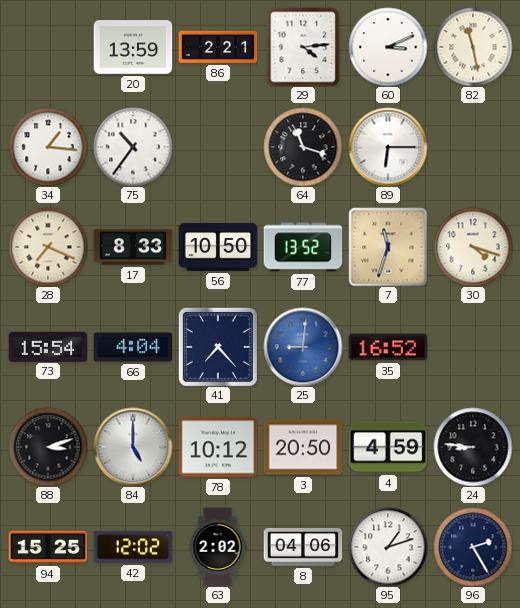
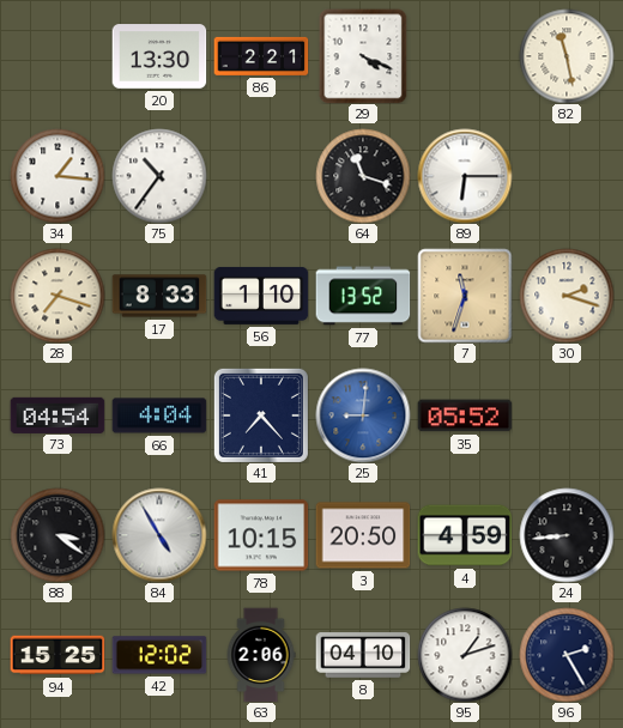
20: 13:59 -> 13:30
29: 4:14 -> 4:19
60: 3:11 -> none
28: 7:19 -> 7:18
56: 10:50 -> 1:10
30: 4:18 -> 2:18
73: 15:54 -> 04:54
35: 16:52 -> 05:52
88: 3:12 -> 3:21
84: 5:00 -> 4:55
78: 10:12 -> 10:15
24: 8:46 -> 8:44
63: 2:02 -> 2:06
8: 04:06 -> 04:10
